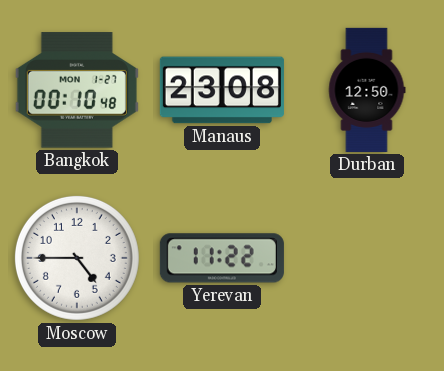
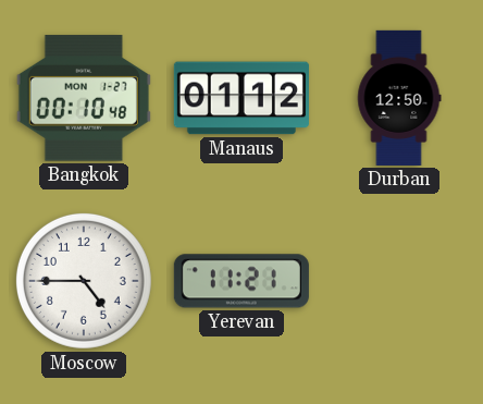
Manaus: 23:08 -> 01:12
Yerevan: 11:22 -> 11:21
